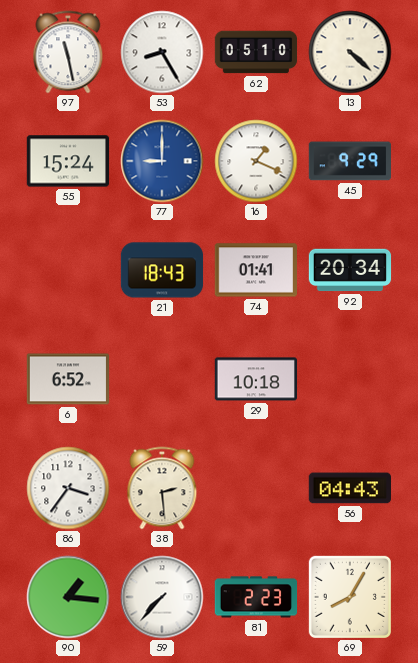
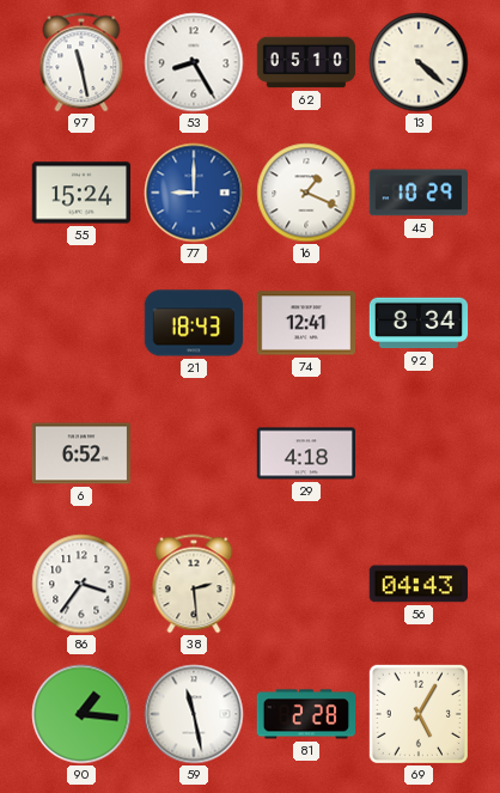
45: 9:29 -> 10:29
74: 01:41 -> 12:41
92: 20:34 -> 8:34
29: 10:18 -> 4:18
59: 7:37 -> 11:28
81: 2:23 -> 2:28
69: 8:05 -> 5:05
